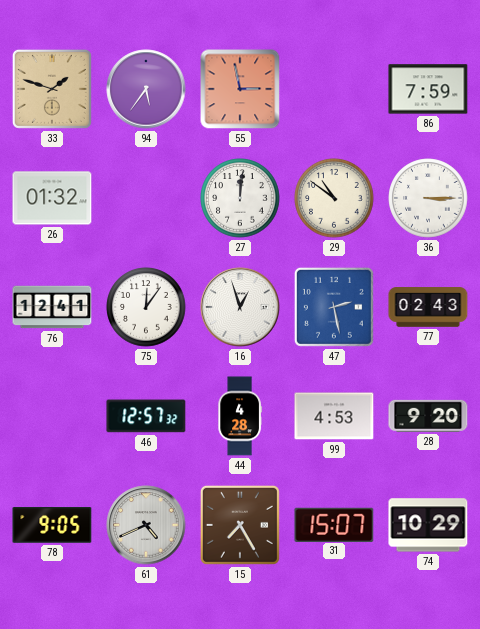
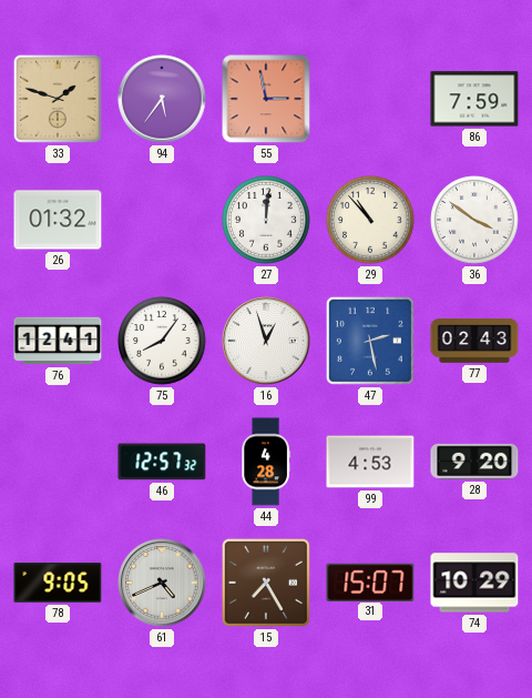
29: 10:51 -> 10:53
36: 3:15 -> 3:51
75: 12:06 -> 8:06
